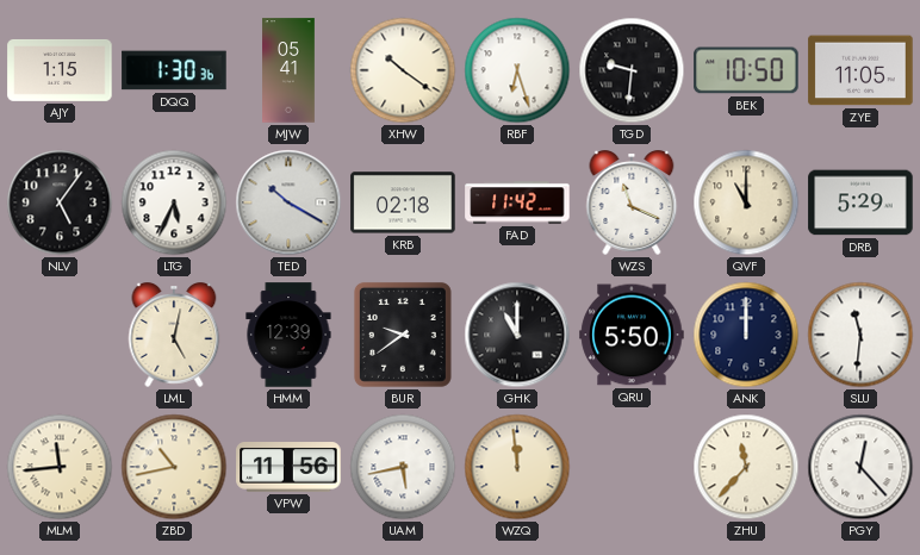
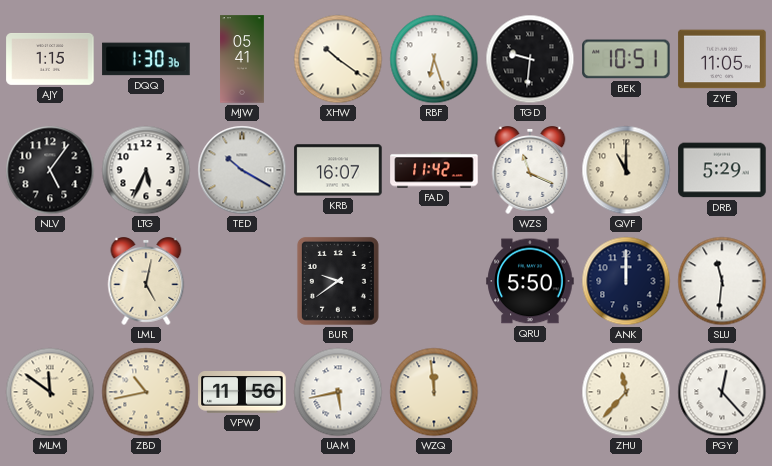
BEK: 10:50 -> 10:51
KRB: 02:18 -> 16:07
HMM: 12:39 -> none
GHK: 11:00 -> none
MLM: 11:44 -> 11:51
